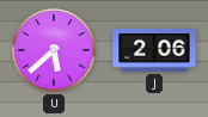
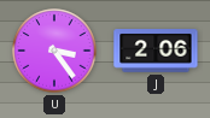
U: 5:38 -> 3:24
